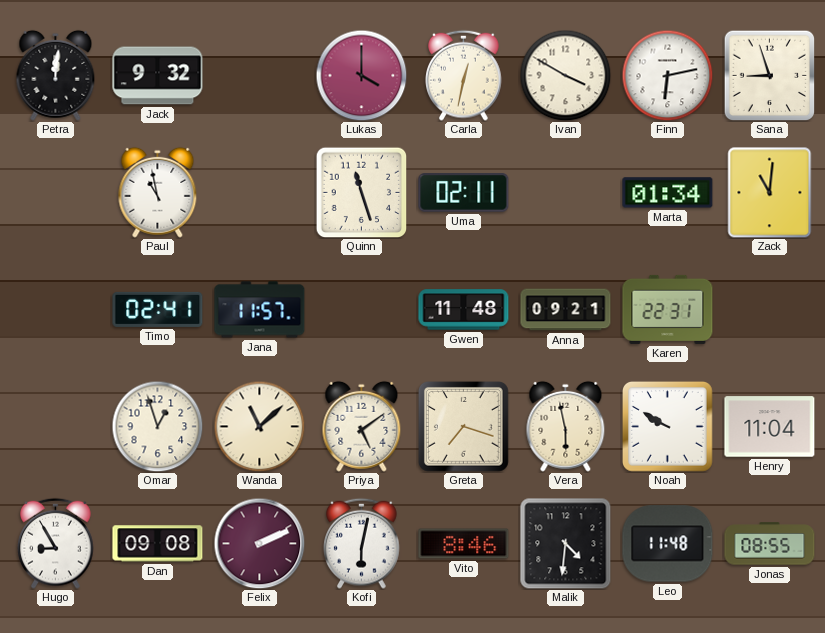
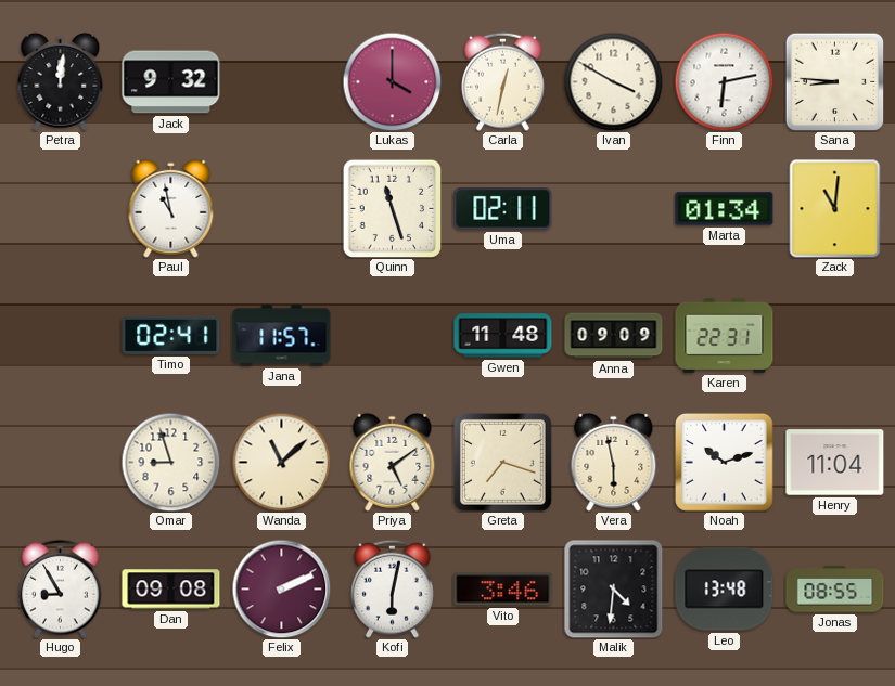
Sana: 8:57 -> 8:46
Anna: 09:21 -> 09:09
Omar: 12:57 -> 8:57
Noah: 9:50 -> 10:12
Vito: 8:46 -> 3:46
Leo: 11:48 -> 13:48
